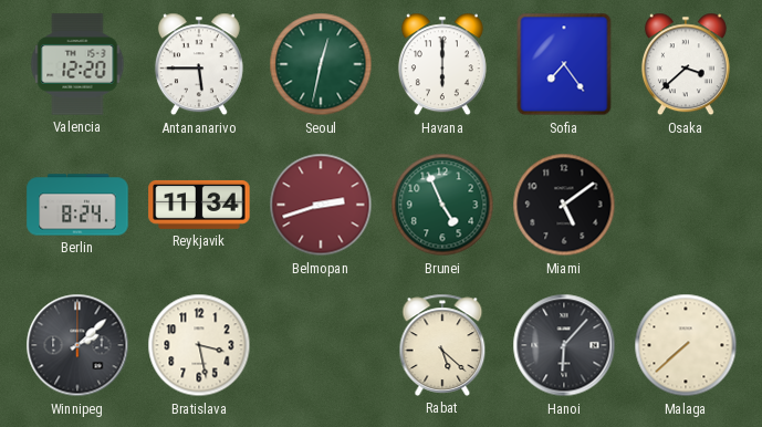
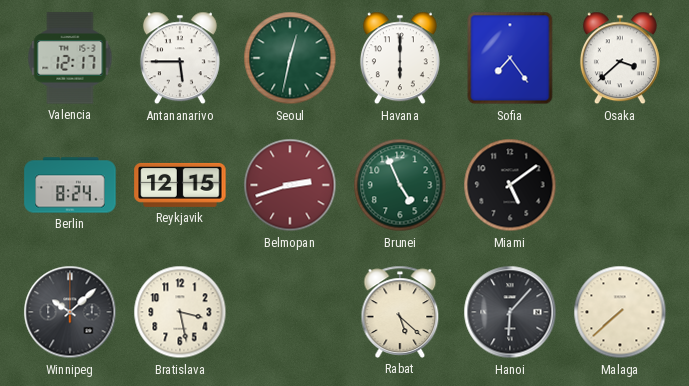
Valencia: 12:20 -> 12:17
Reykjavik: 11:34 -> 12:15
Winnipeg: 2:08 -> 10:08
